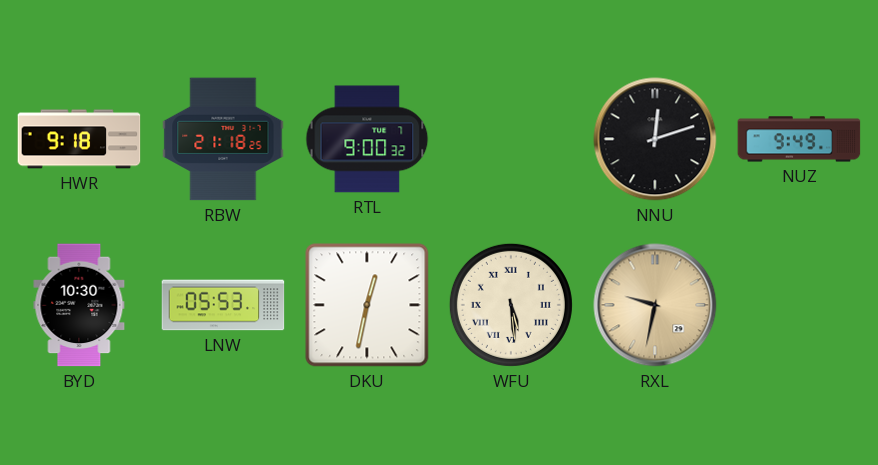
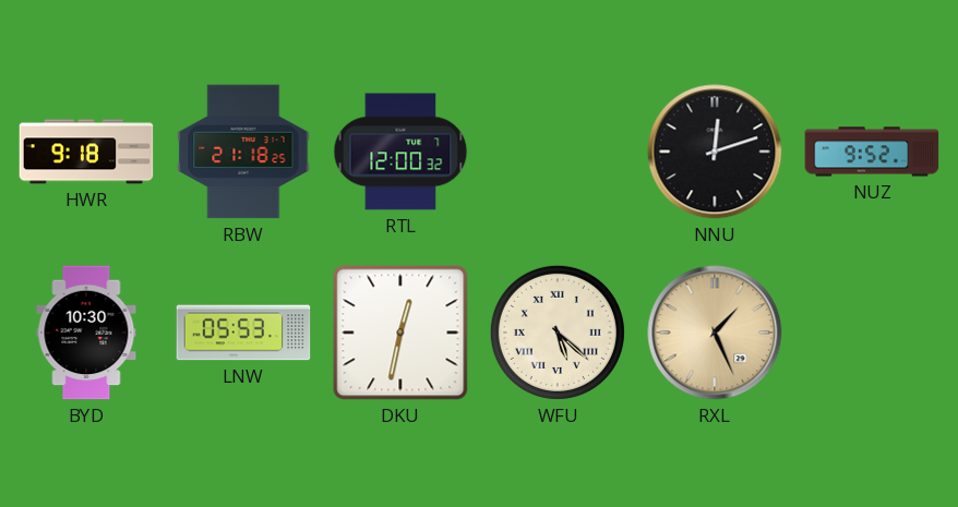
RTL: 9:00 -> 12:00
NUZ: 9:49 -> 9:52
WFU: 5:29 -> 5:22
RXL: 9:32 -> 1:26
